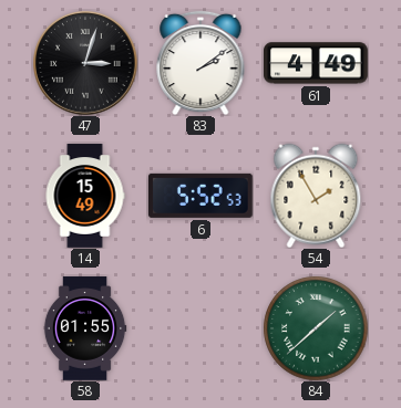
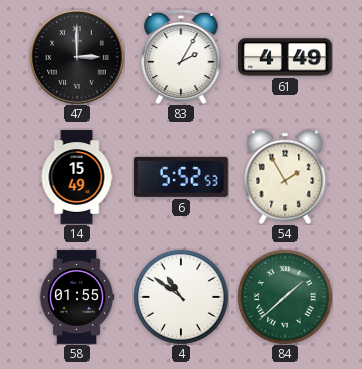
47: 3:03 -> 3:00
83: 2:09 -> 2:05
4: none -> 10:51
